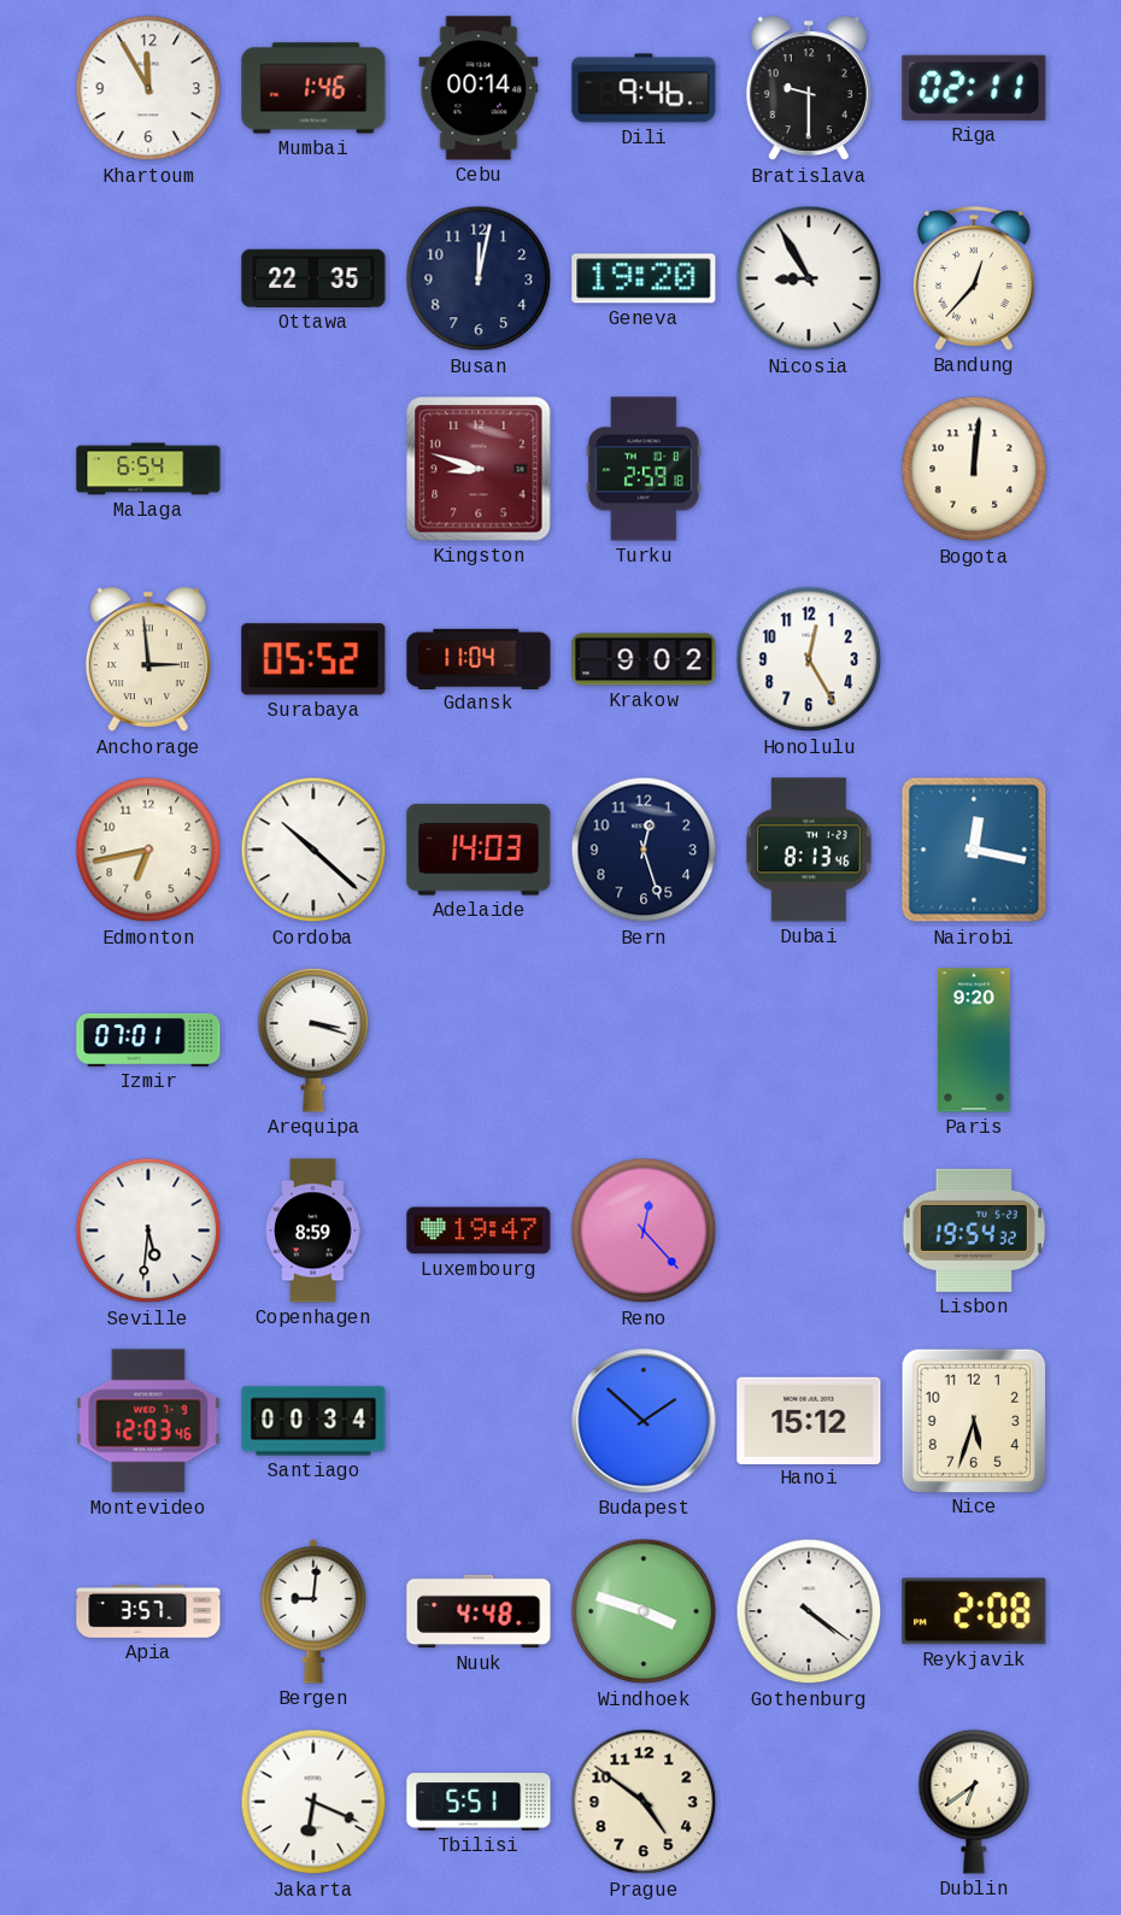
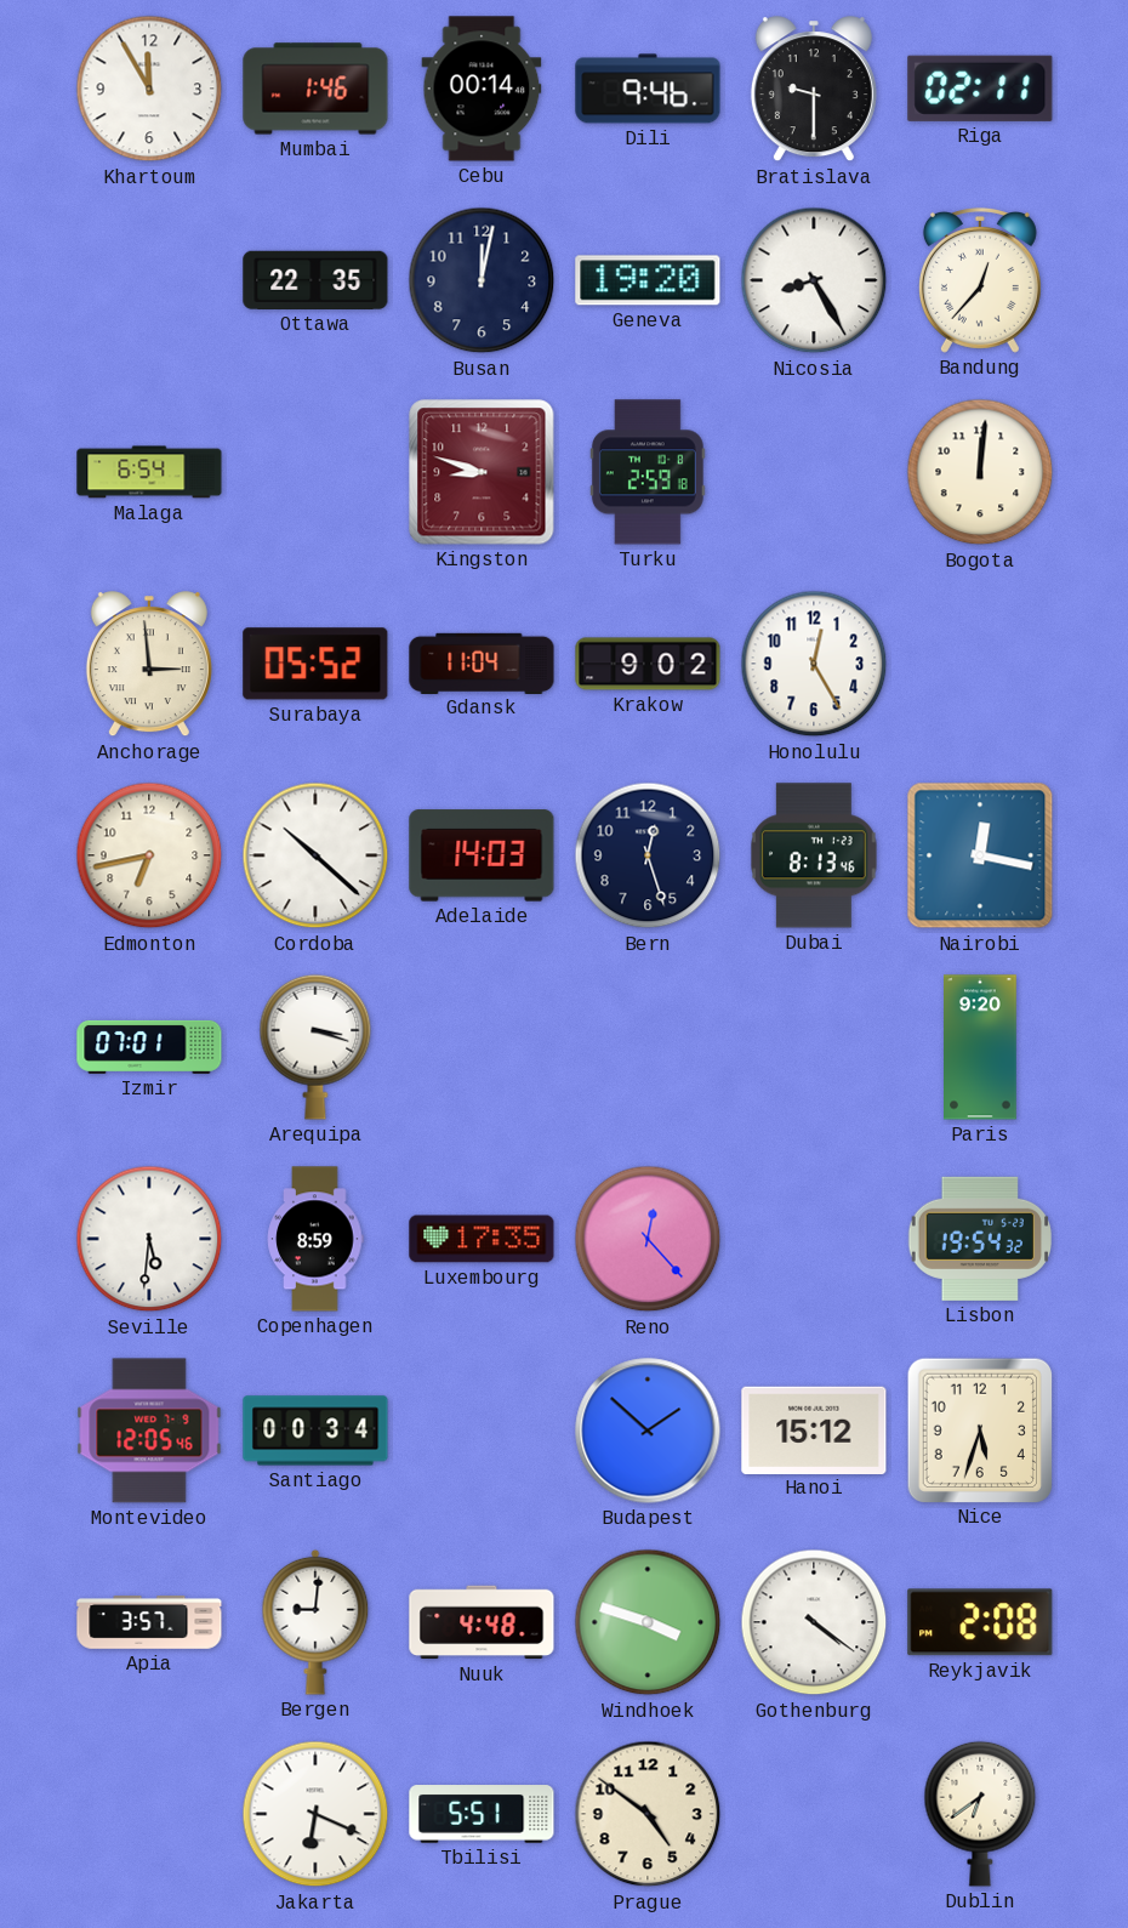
Nicosia: 8:55 -> 8:25
Luxembourg: 19:47 -> 17:35
Montevideo: 12:03 -> 12:05
